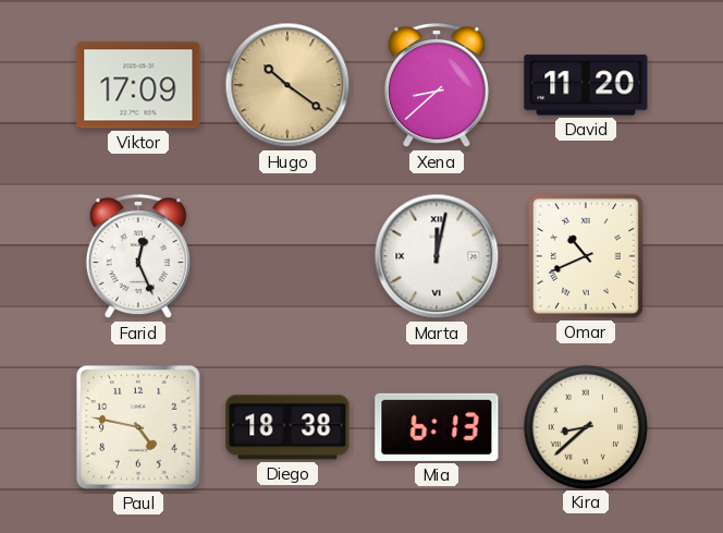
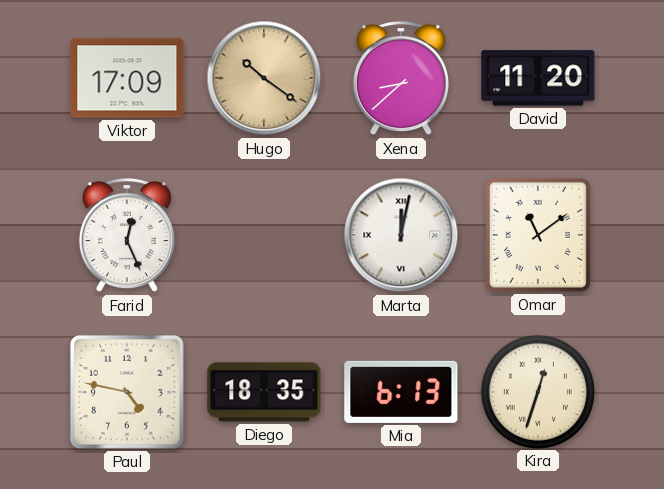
Omar: 10:41 -> 11:09
Diego: 18:38 -> 18:35
Kira: 8:38 -> 12:33
